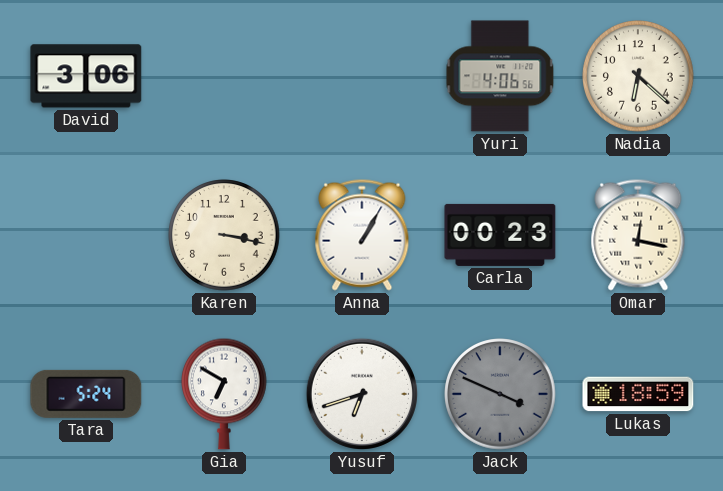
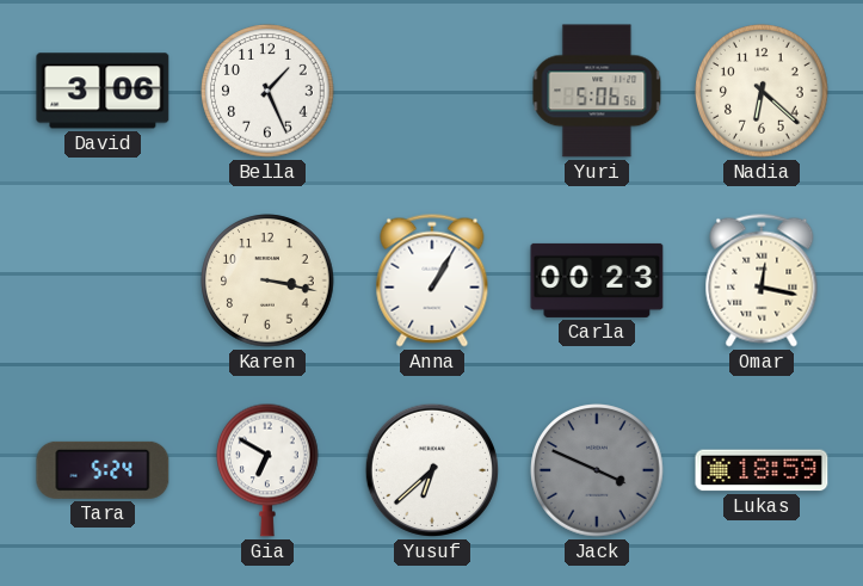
Bella: none -> 1:26
Yuri: 4:06 -> 5:06
Yusuf: 6:42 -> 6:38
